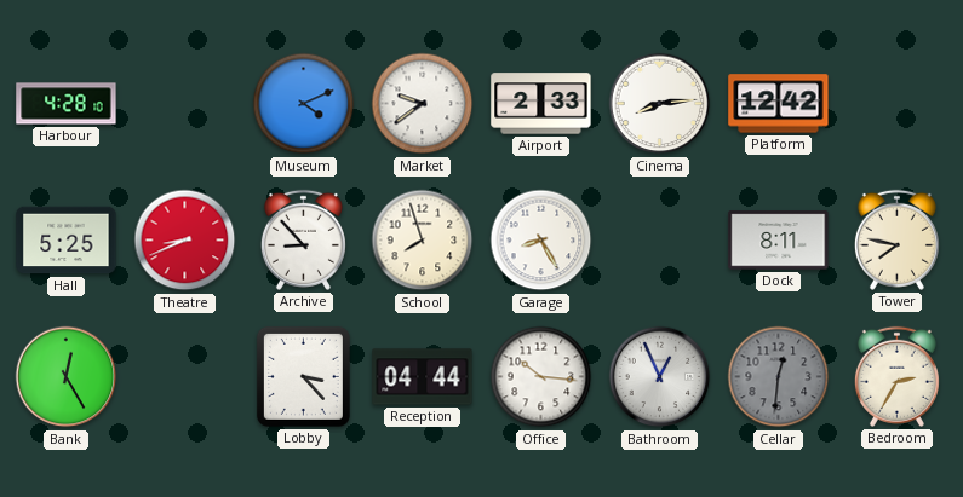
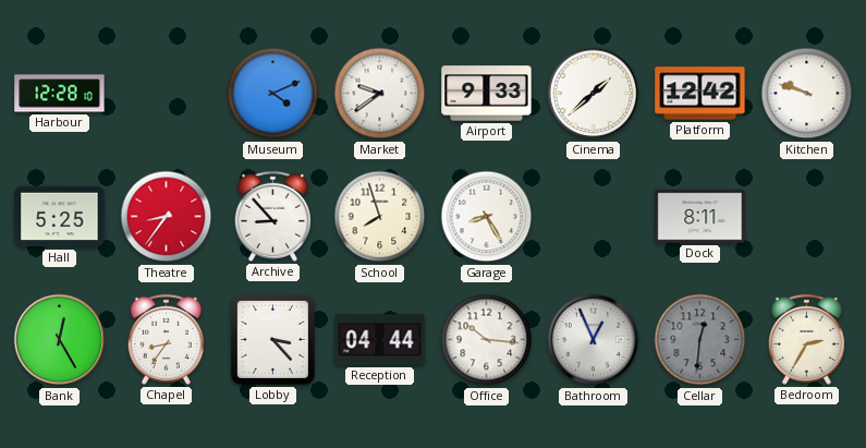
Harbour: 4:28 -> 12:28
Airport: 2:33 -> 9:33
Cinema: 8:14 -> 1:38
Kitchen: none -> 9:48
Theatre: 8:41 -> 8:36
Tower: 7:47 -> none
Chapel: none -> 8:36
